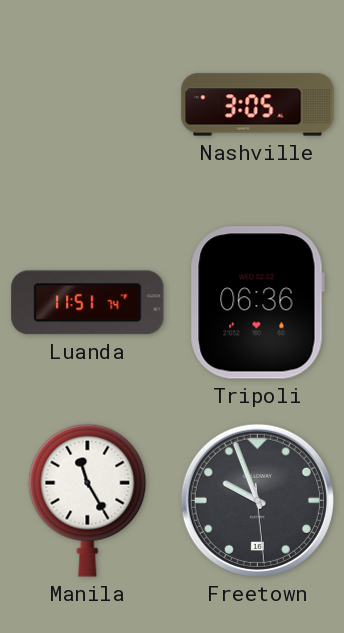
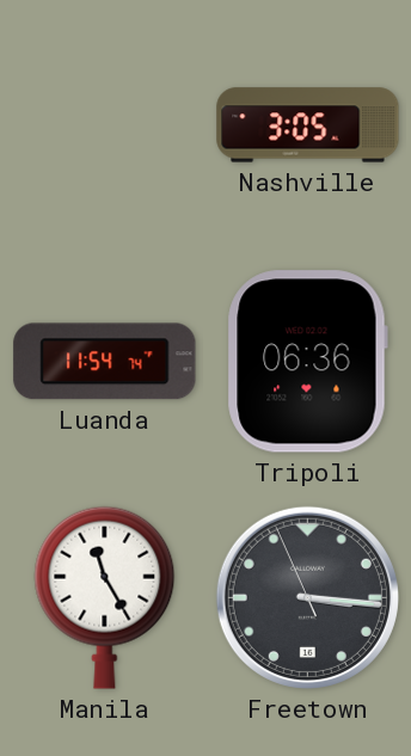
Luanda: 11:51 -> 11:54
Freetown: 9:56 -> 3:15
